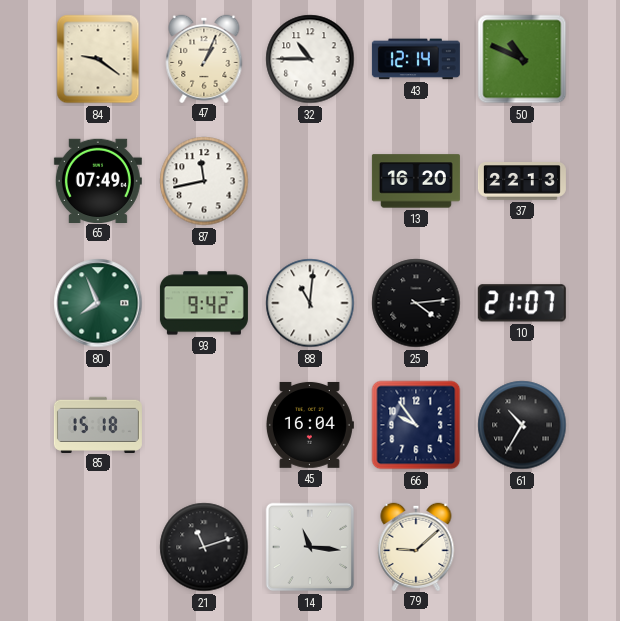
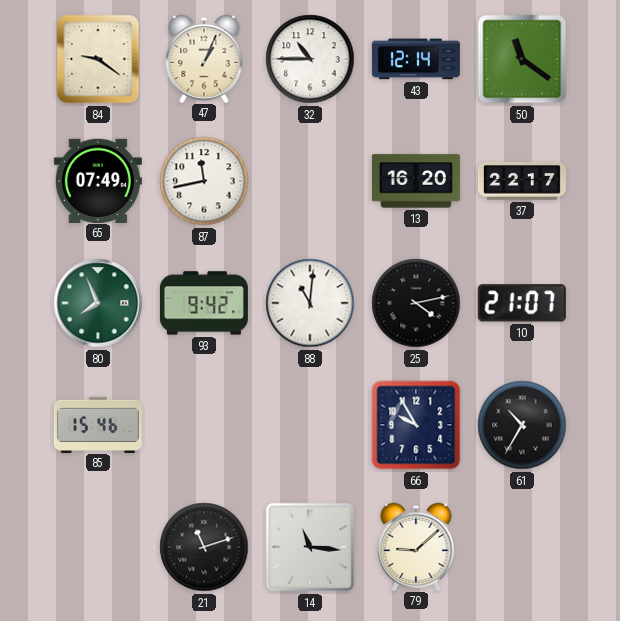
50: 10:49 -> 11:21
37: 22:13 -> 22:17
25: 4:14 -> 4:13
85: 15:18 -> 15:46
45: 16:04 -> none
66: 9:54 -> 9:55
